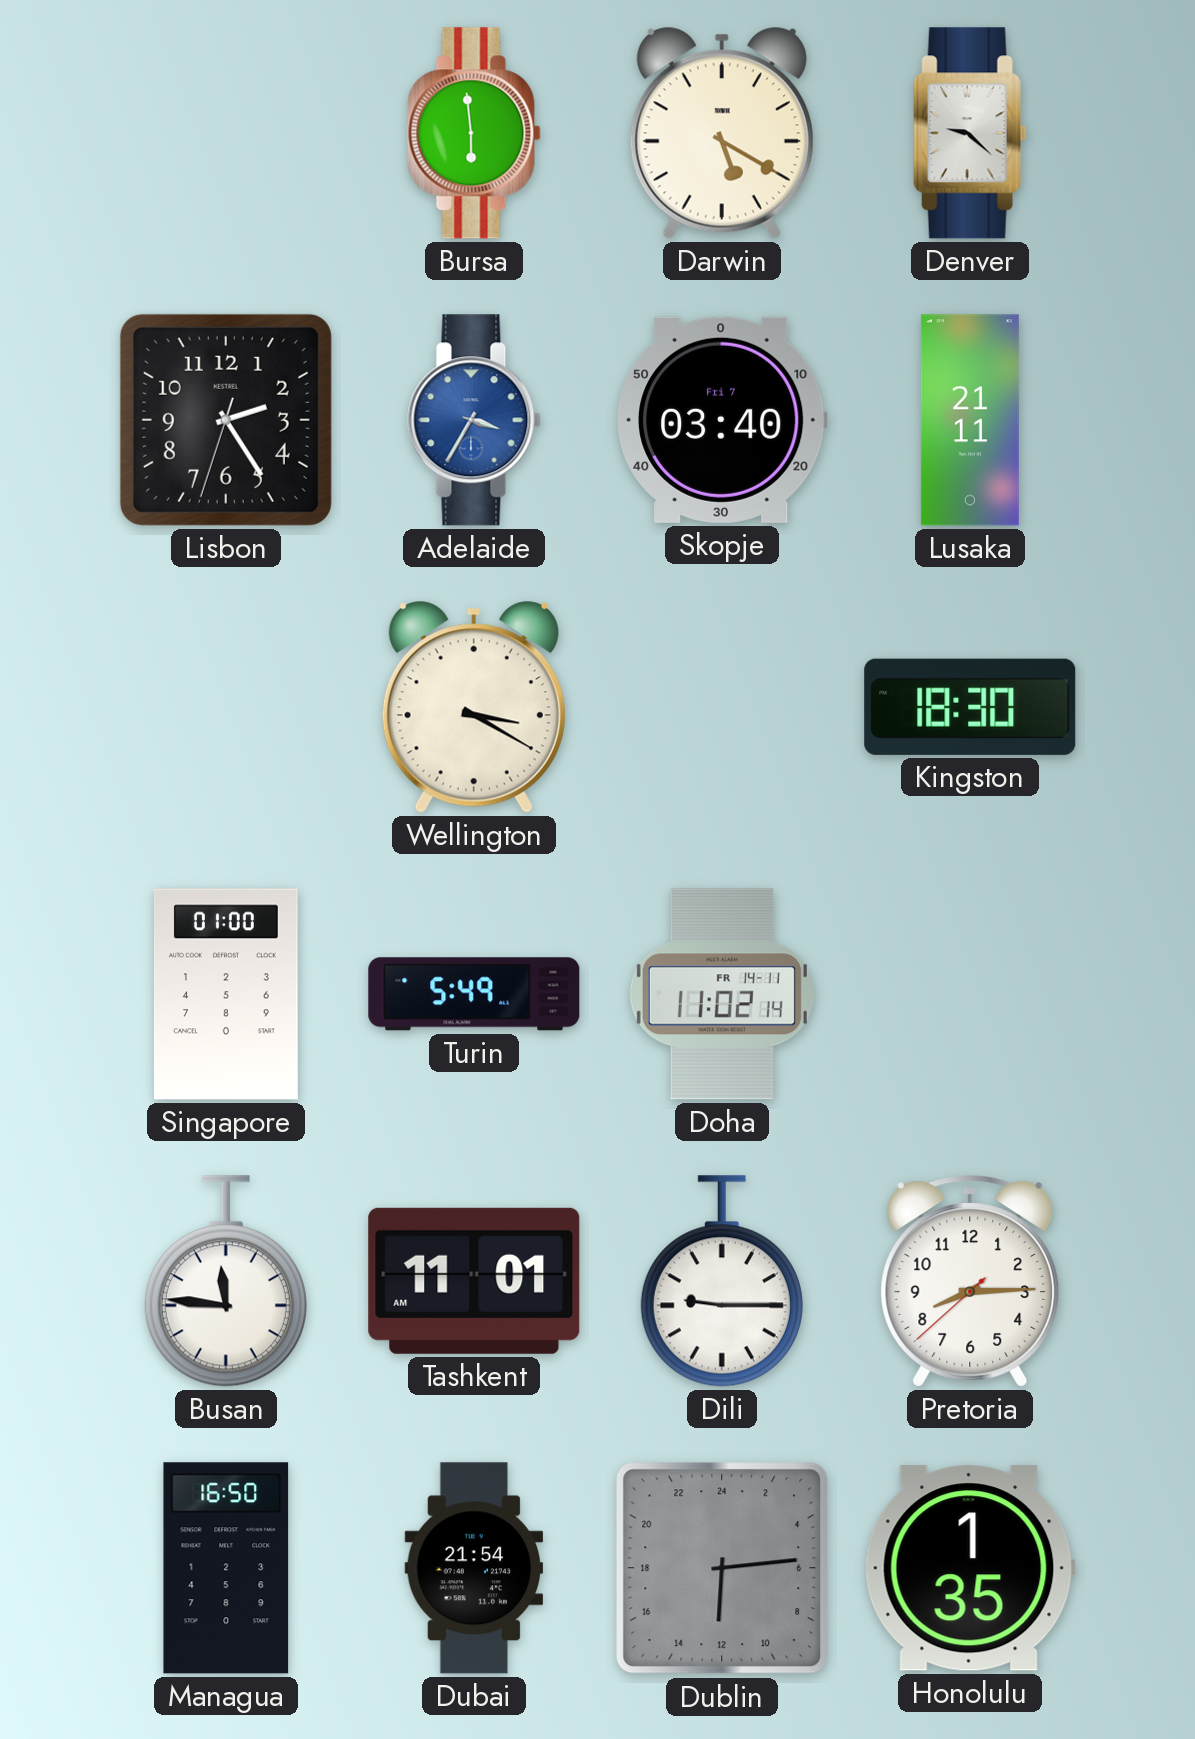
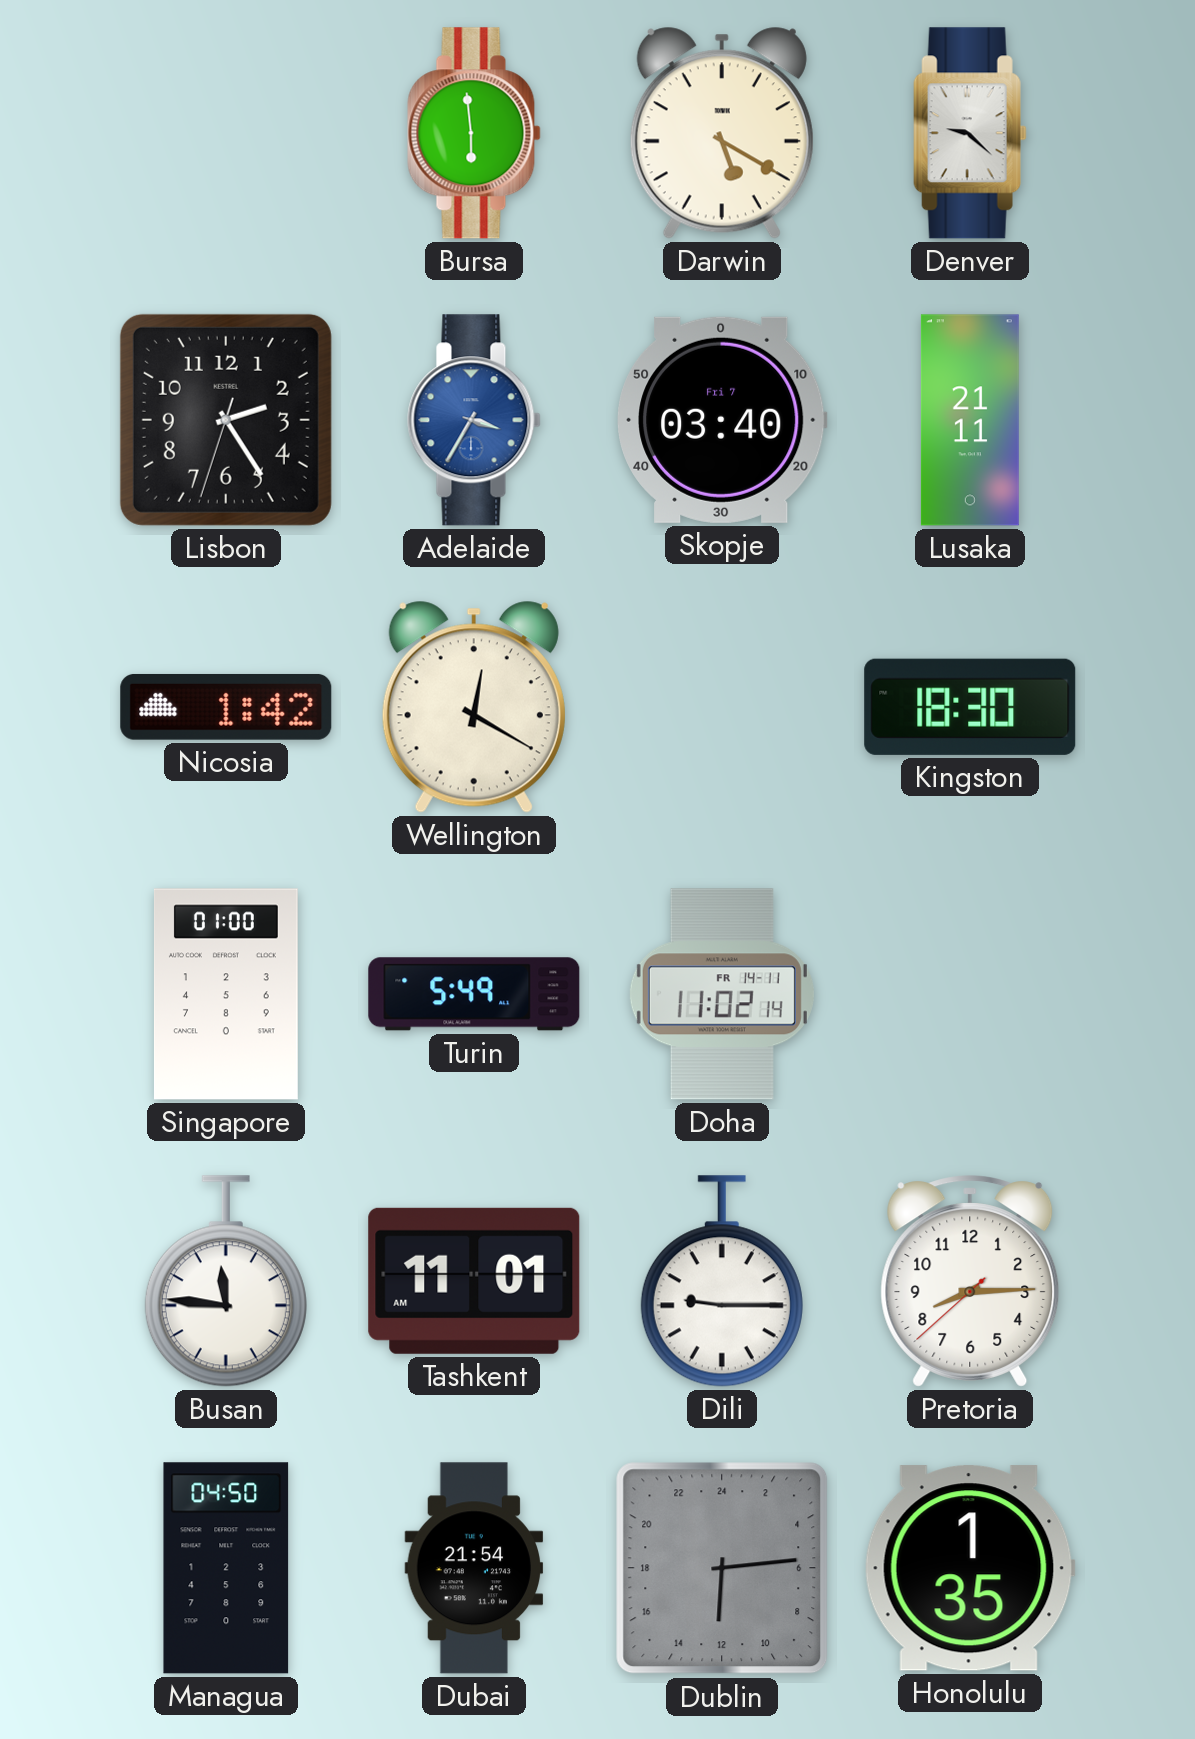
Nicosia: none -> 1:42
Wellington: 3:20 -> 12:20
Managua: 16:50 -> 04:50
